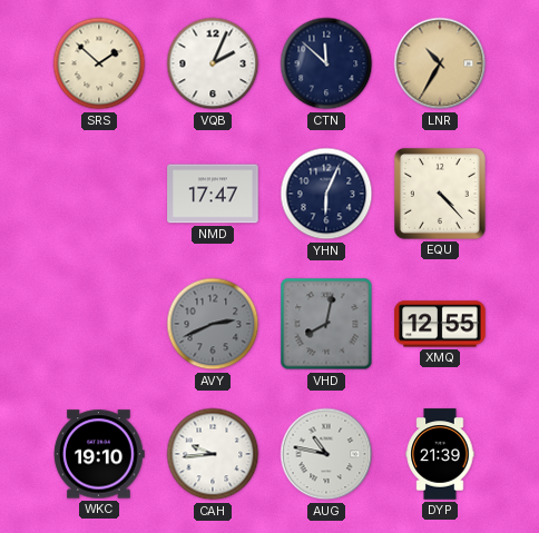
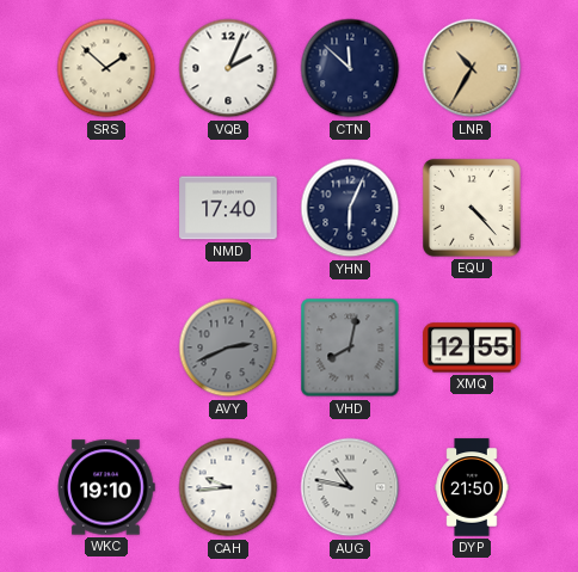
NMD: 17:47 -> 17:40
DYP: 21:39 -> 21:50
